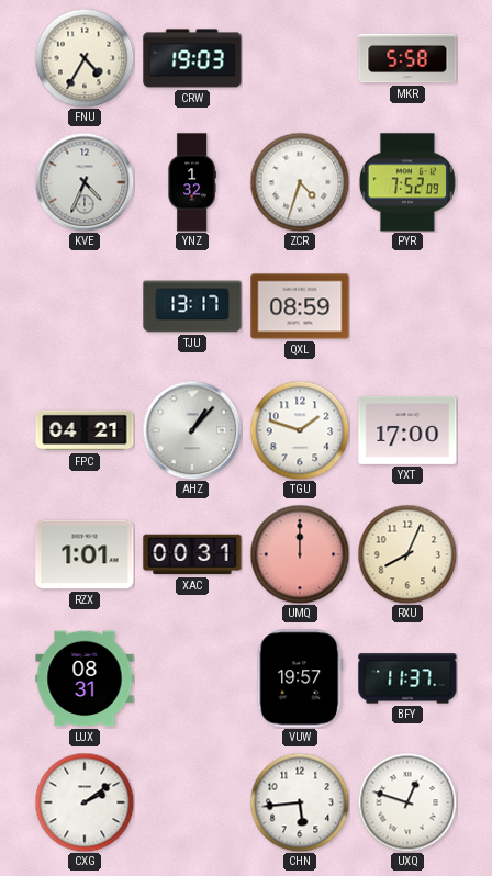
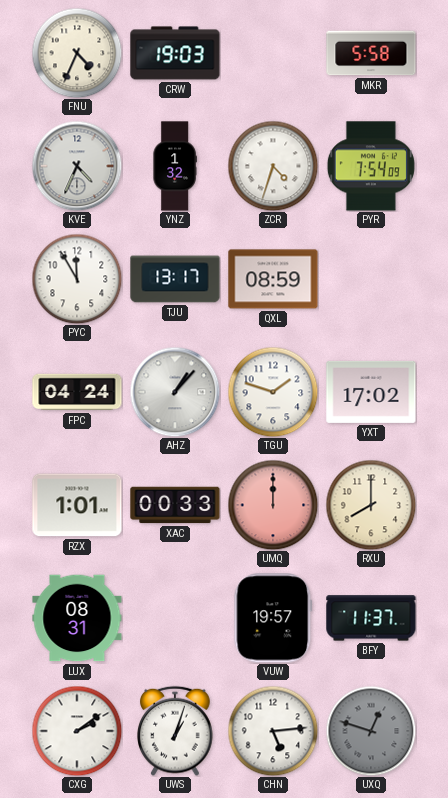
FNU: 4:35 -> 4:34
PYR: 7:52 -> 7:54
PYC: none -> 11:55
FPC: 04:21 -> 04:24
YXT: 17:00 -> 17:02
XAC: 00:31 -> 00:33
RXU: 8:04 -> 8:00
UWS: none -> 1:03
CHN: 5:44 -> 5:14
UXQ dial: white -> grey
